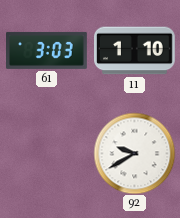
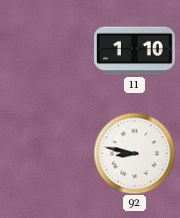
61: 3:03 -> none
92: 9:40 -> 8:47
